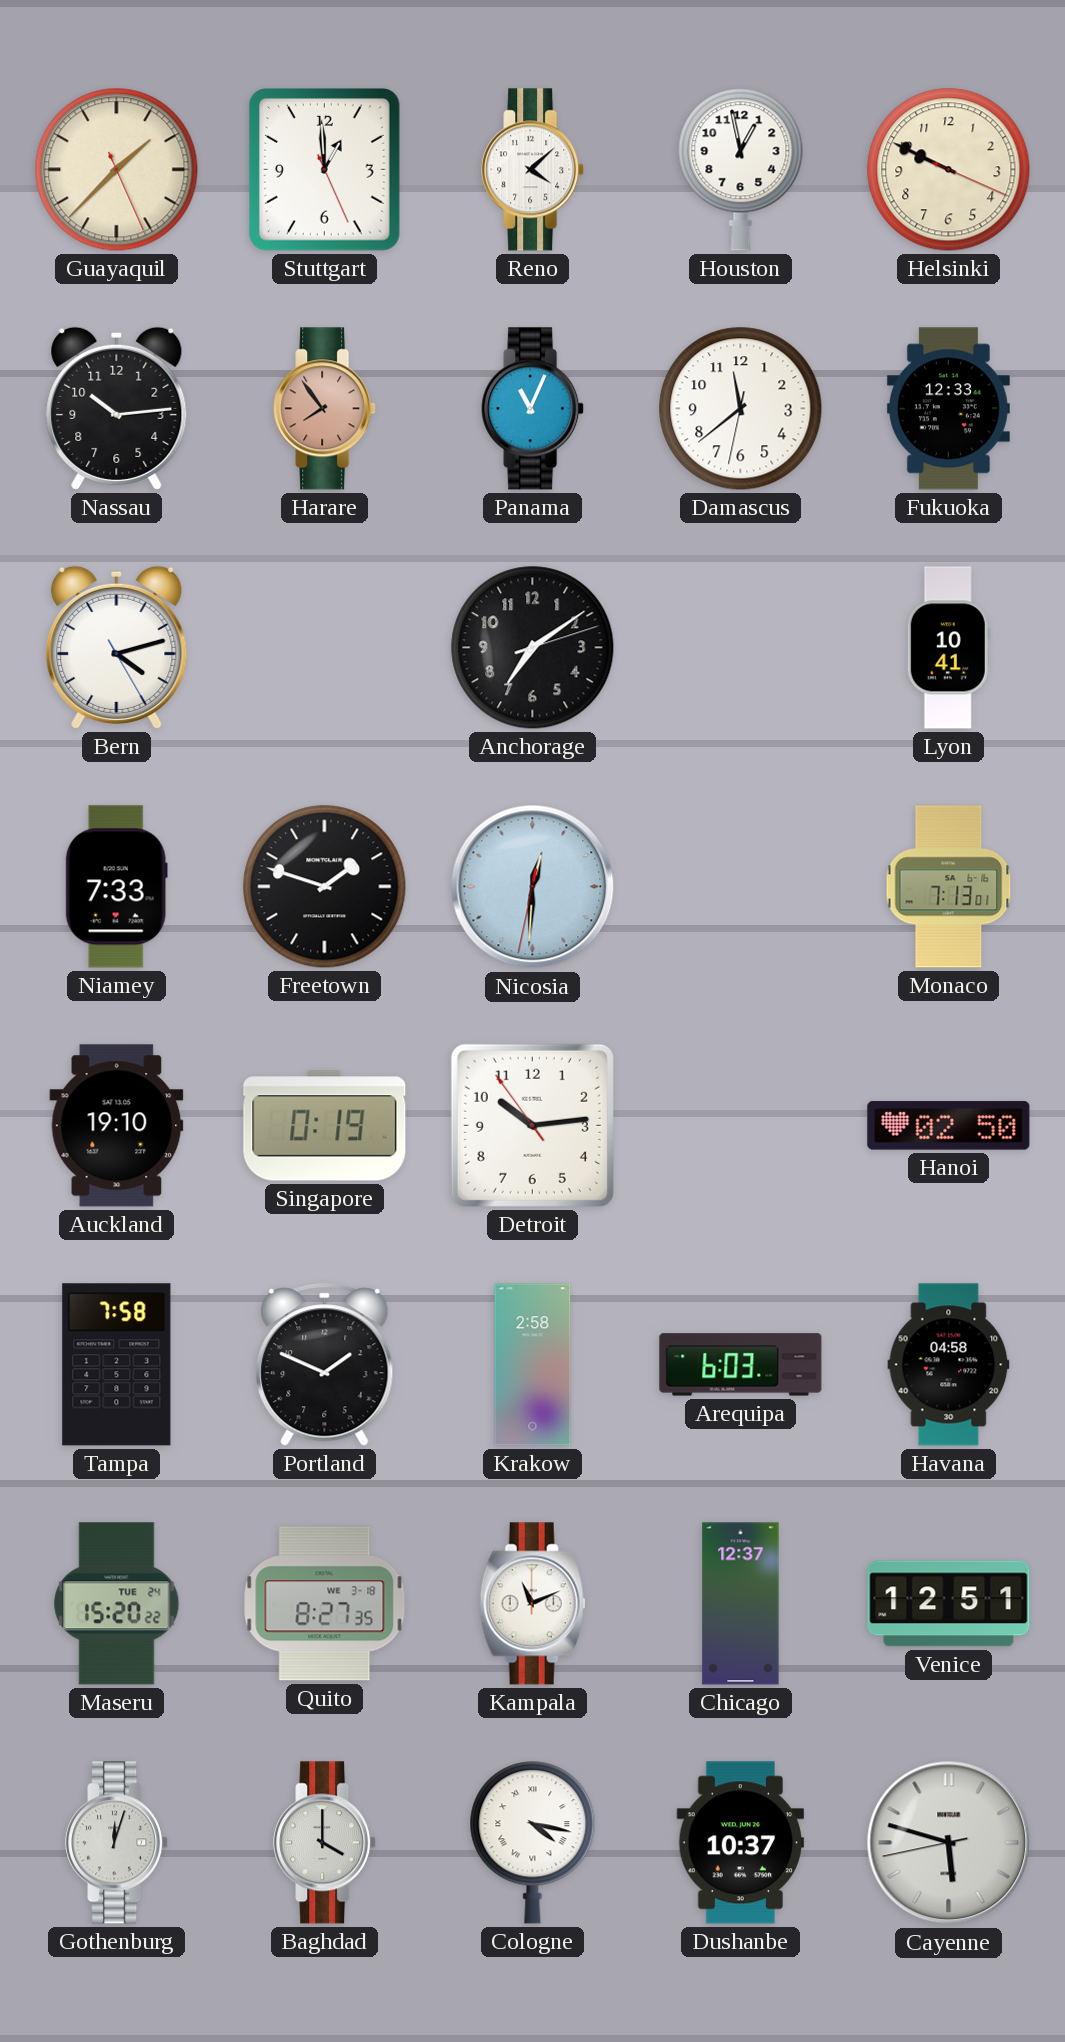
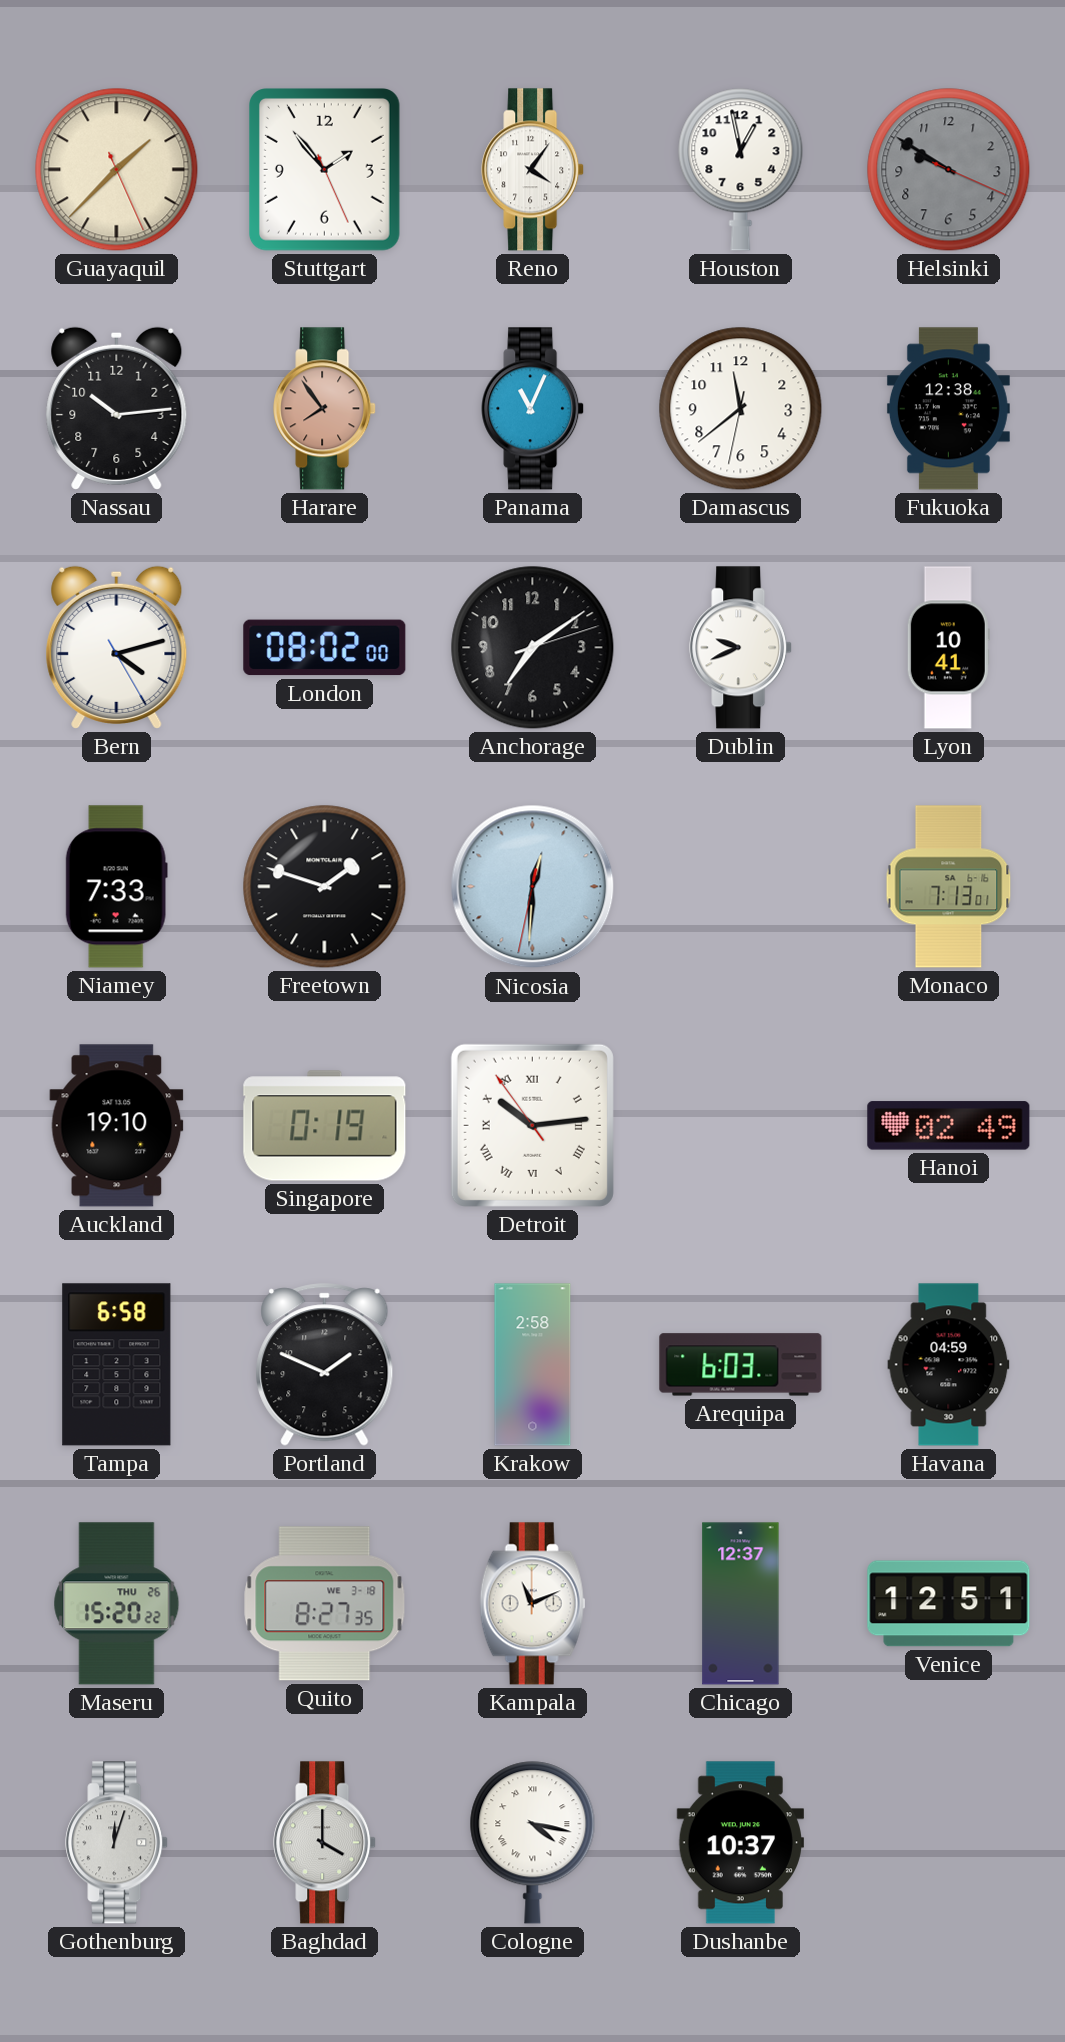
Stuttgart: 12:59 -> 1:53
Reno: 4:08 -> 4:06
Helsinki: 9:49 -> 9:50
Helsinki dial: cream -> grey
Fukuoka: 12:33 -> 12:38
London: none -> 08:02
Dublin: none -> 9:41
Detroit numerals: Arabic -> Roman
Hanoi: 02:50 -> 02:49
Tampa: 7:58 -> 6:58
Havana: 04:58 -> 04:59
Maseru date: TUE 24 -> THU 26
Cayenne: 5:47 -> none
